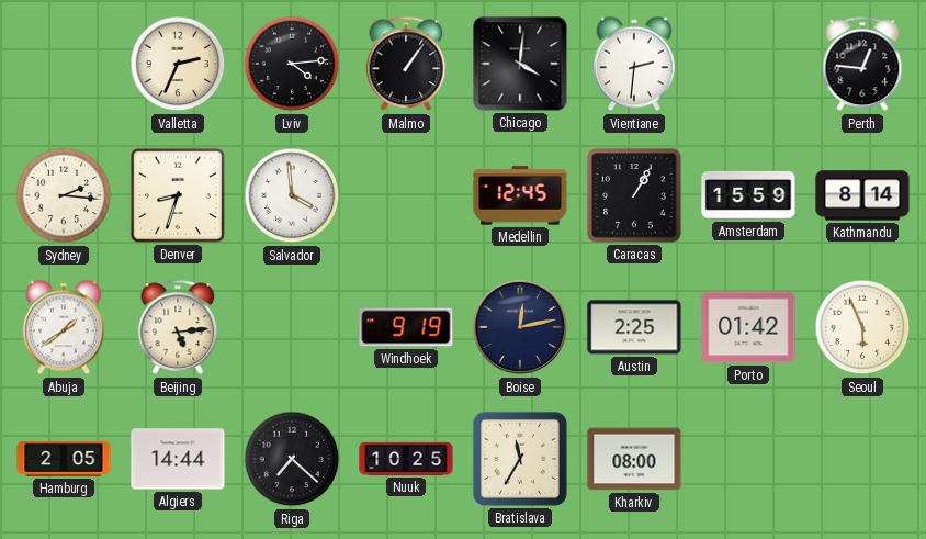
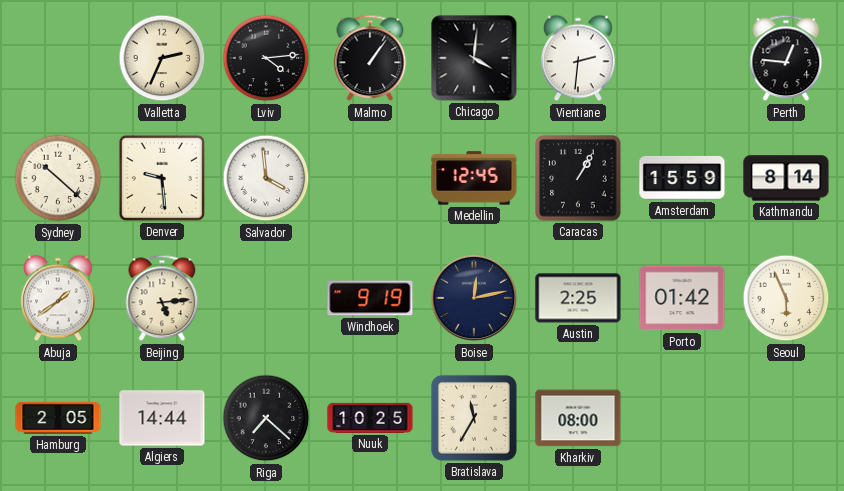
Sydney: 2:16 -> 10:22
Denver: 8:33 -> 9:29
